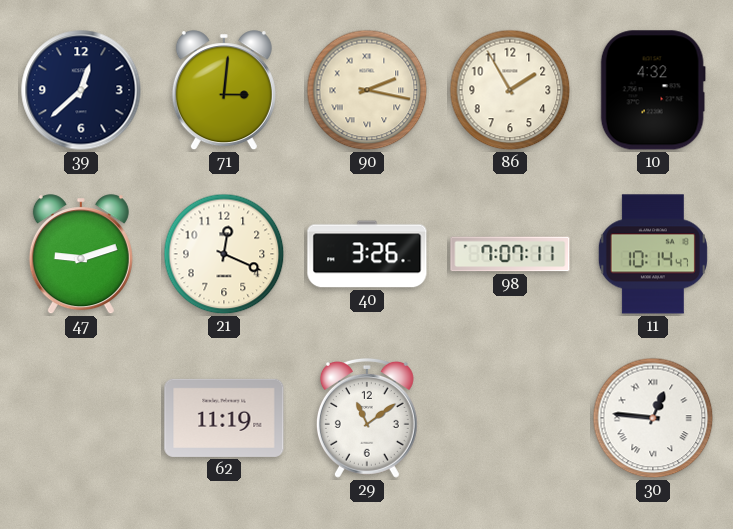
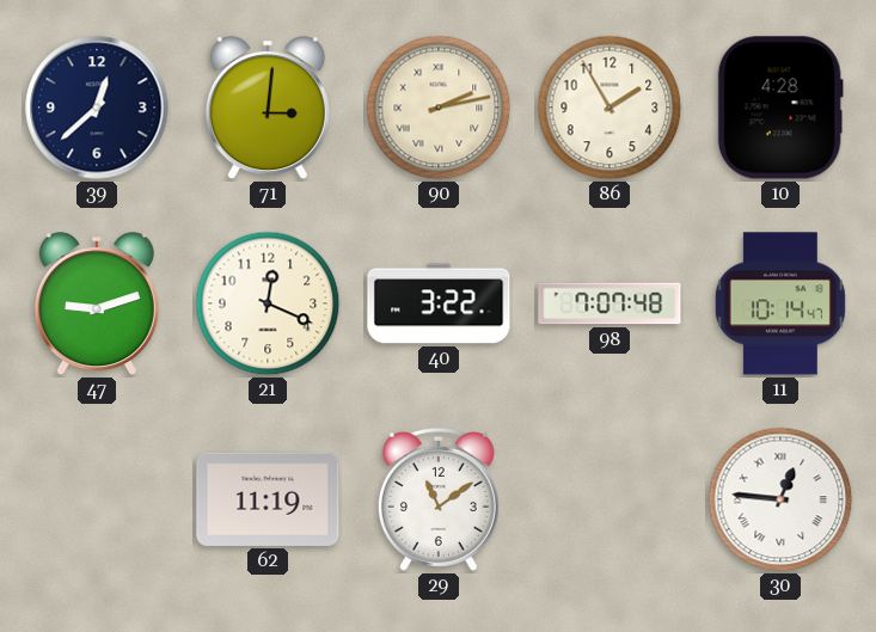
90: 2:17 -> 2:13
10: 4:32 -> 4:28
40: 3:26 -> 3:22
98: 7:07:11 -> 7:07:48
